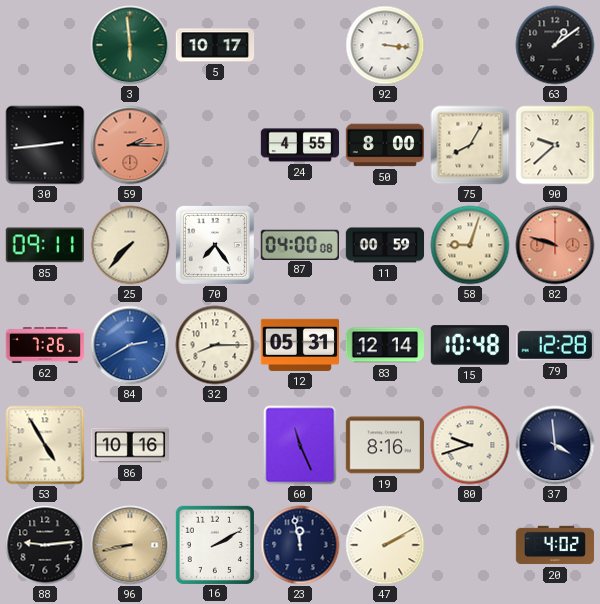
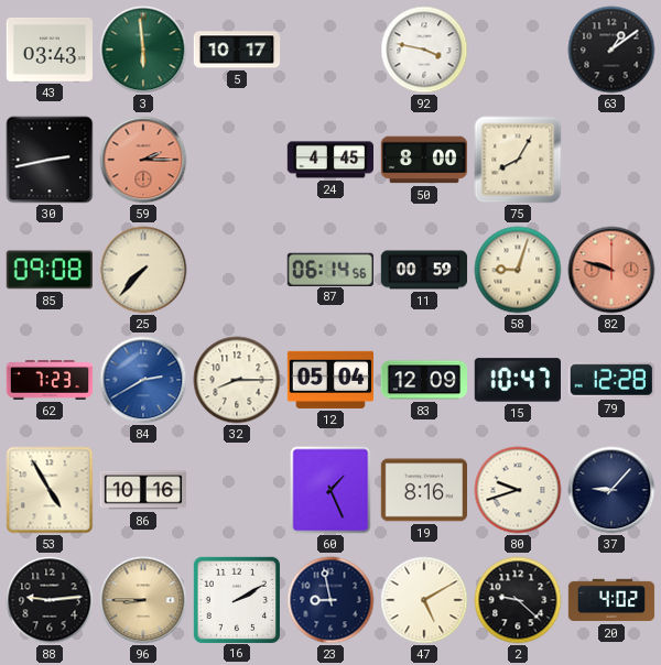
43: none -> 03:43
92: 3:16 -> 3:47
30: 2:44 -> 2:43
24: 4:55 -> 4:45
90: 9:38 -> none
85: 09:11 -> 09:08
70: 7:24 -> none
87: 04:00 -> 06:14
62: 7:26 -> 7:23
12: 05:31 -> 05:04
83: 12:14 -> 12:09
15: 10:48 -> 10:47
60: 11:26 -> 1:26
37: 3:59 -> 9:07
96: 8:43 -> 8:45
23: 11:58 -> 8:58
47: 2:10 -> 5:10
2: none -> 9:22
